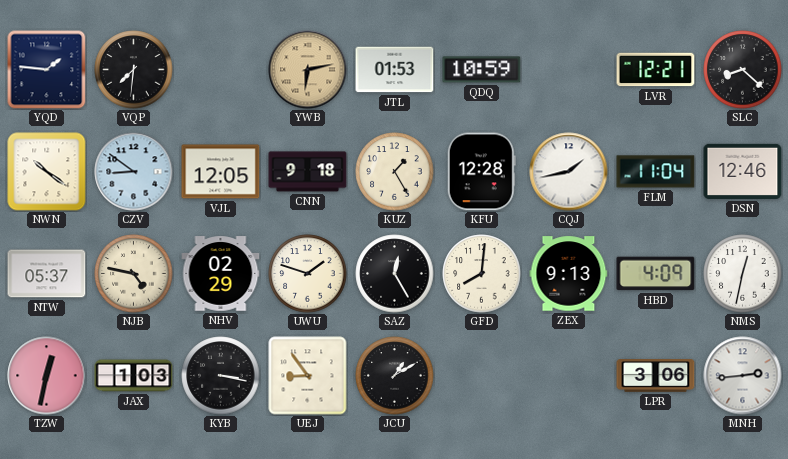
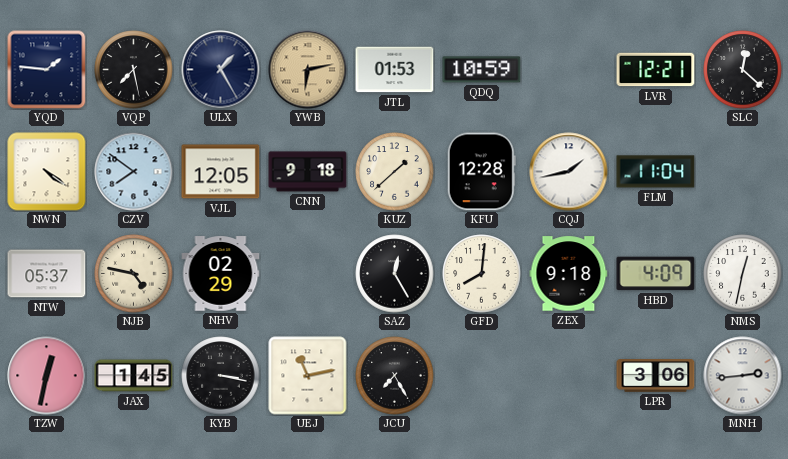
VQP: 7:31 -> 7:28
ULX: none -> 1:25
SLC: 8:22 -> 12:22
NWN: 10:21 -> 4:21
CZV: 8:51 -> 7:51
KUZ: 1:25 -> 1:38
DSN: 12:46 -> none
UWU: 1:48 -> none
ZEX: 9:13 -> 9:18
JAX: 1:03 -> 1:45
UEJ: 8:54 -> 11:13
JCU: 1:10 -> 7:25
